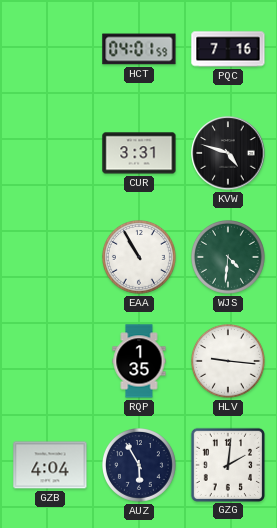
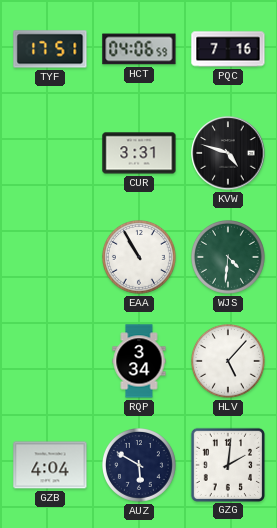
TYF: none -> 17:51
HCT: 04:01 -> 04:06
RQP: 1:35 -> 3:34
HLV: 9:16 -> 5:07
AUZ: 5:55 -> 5:50
